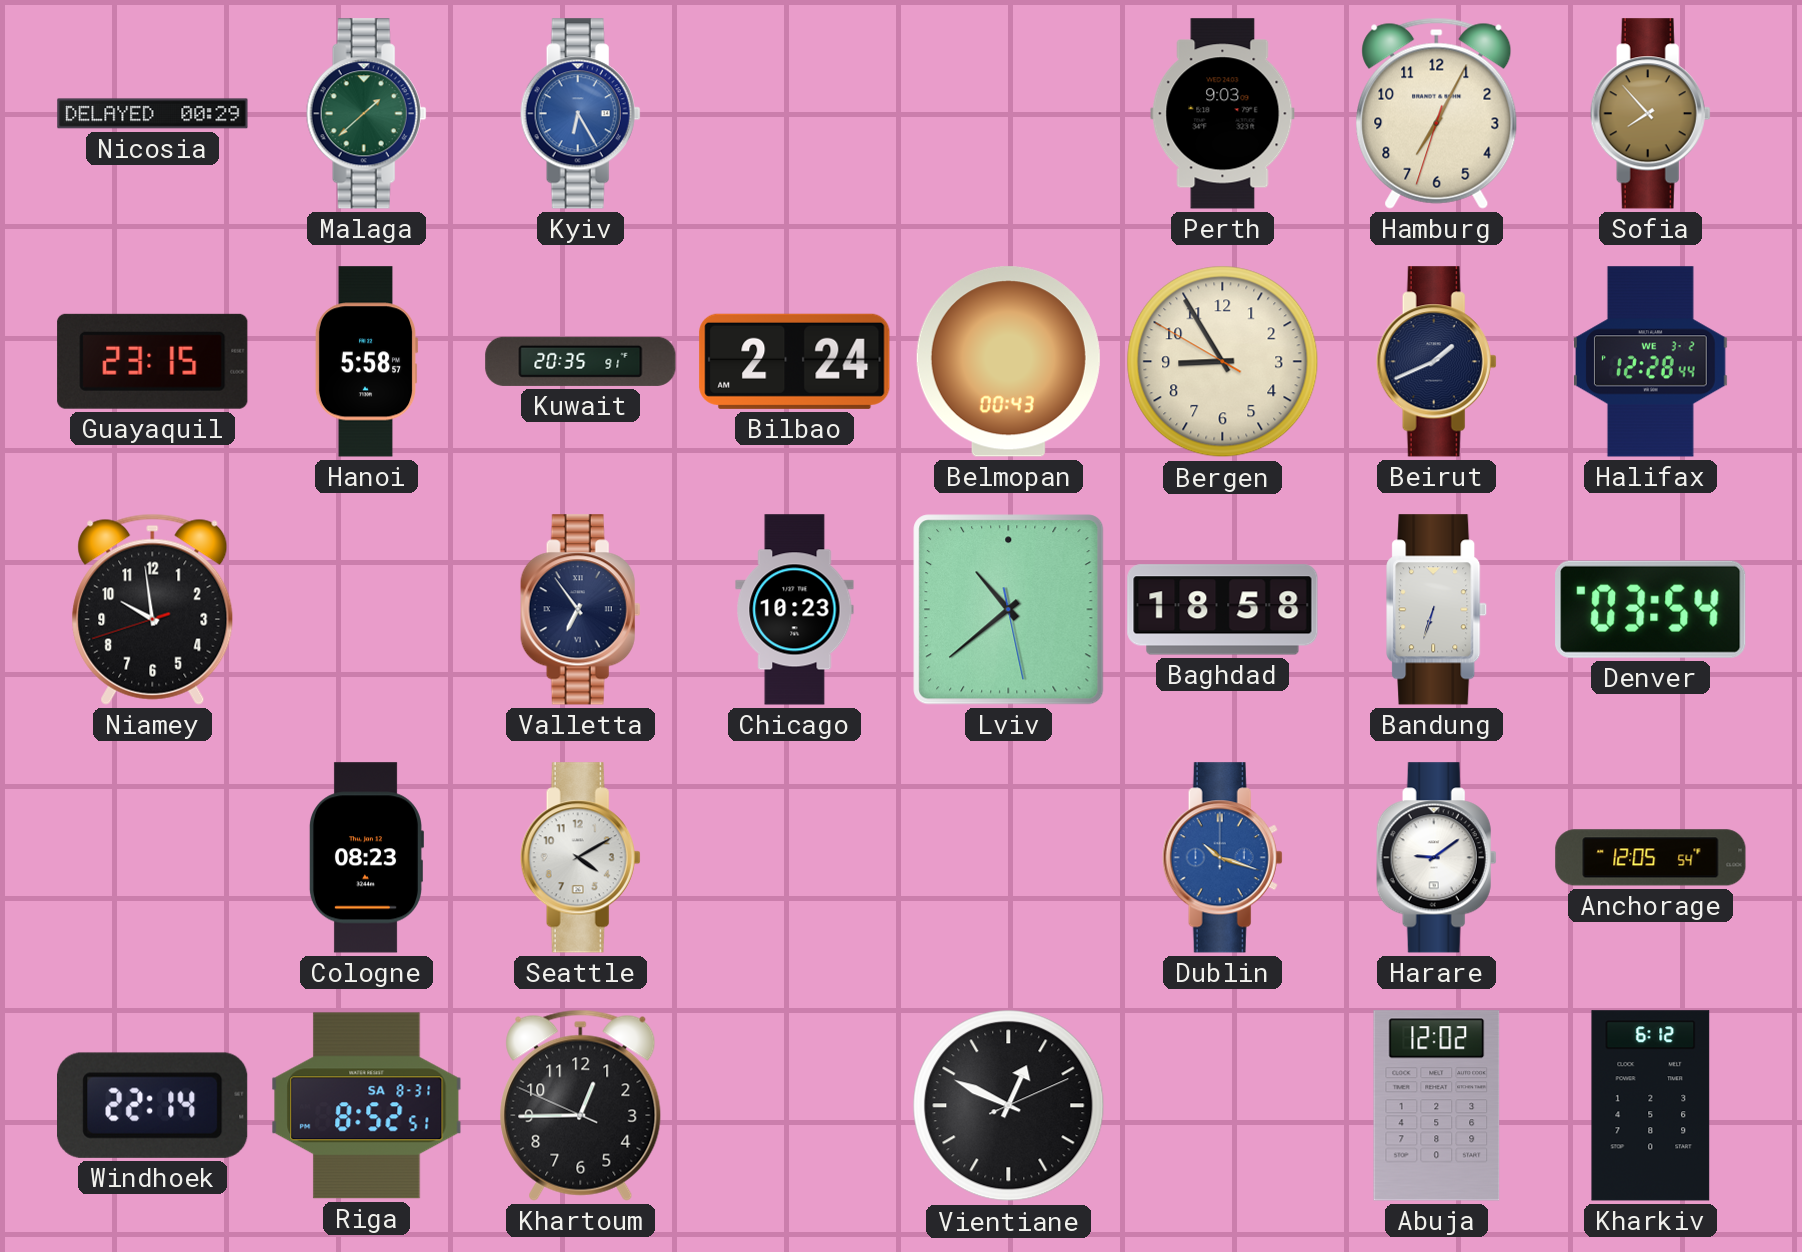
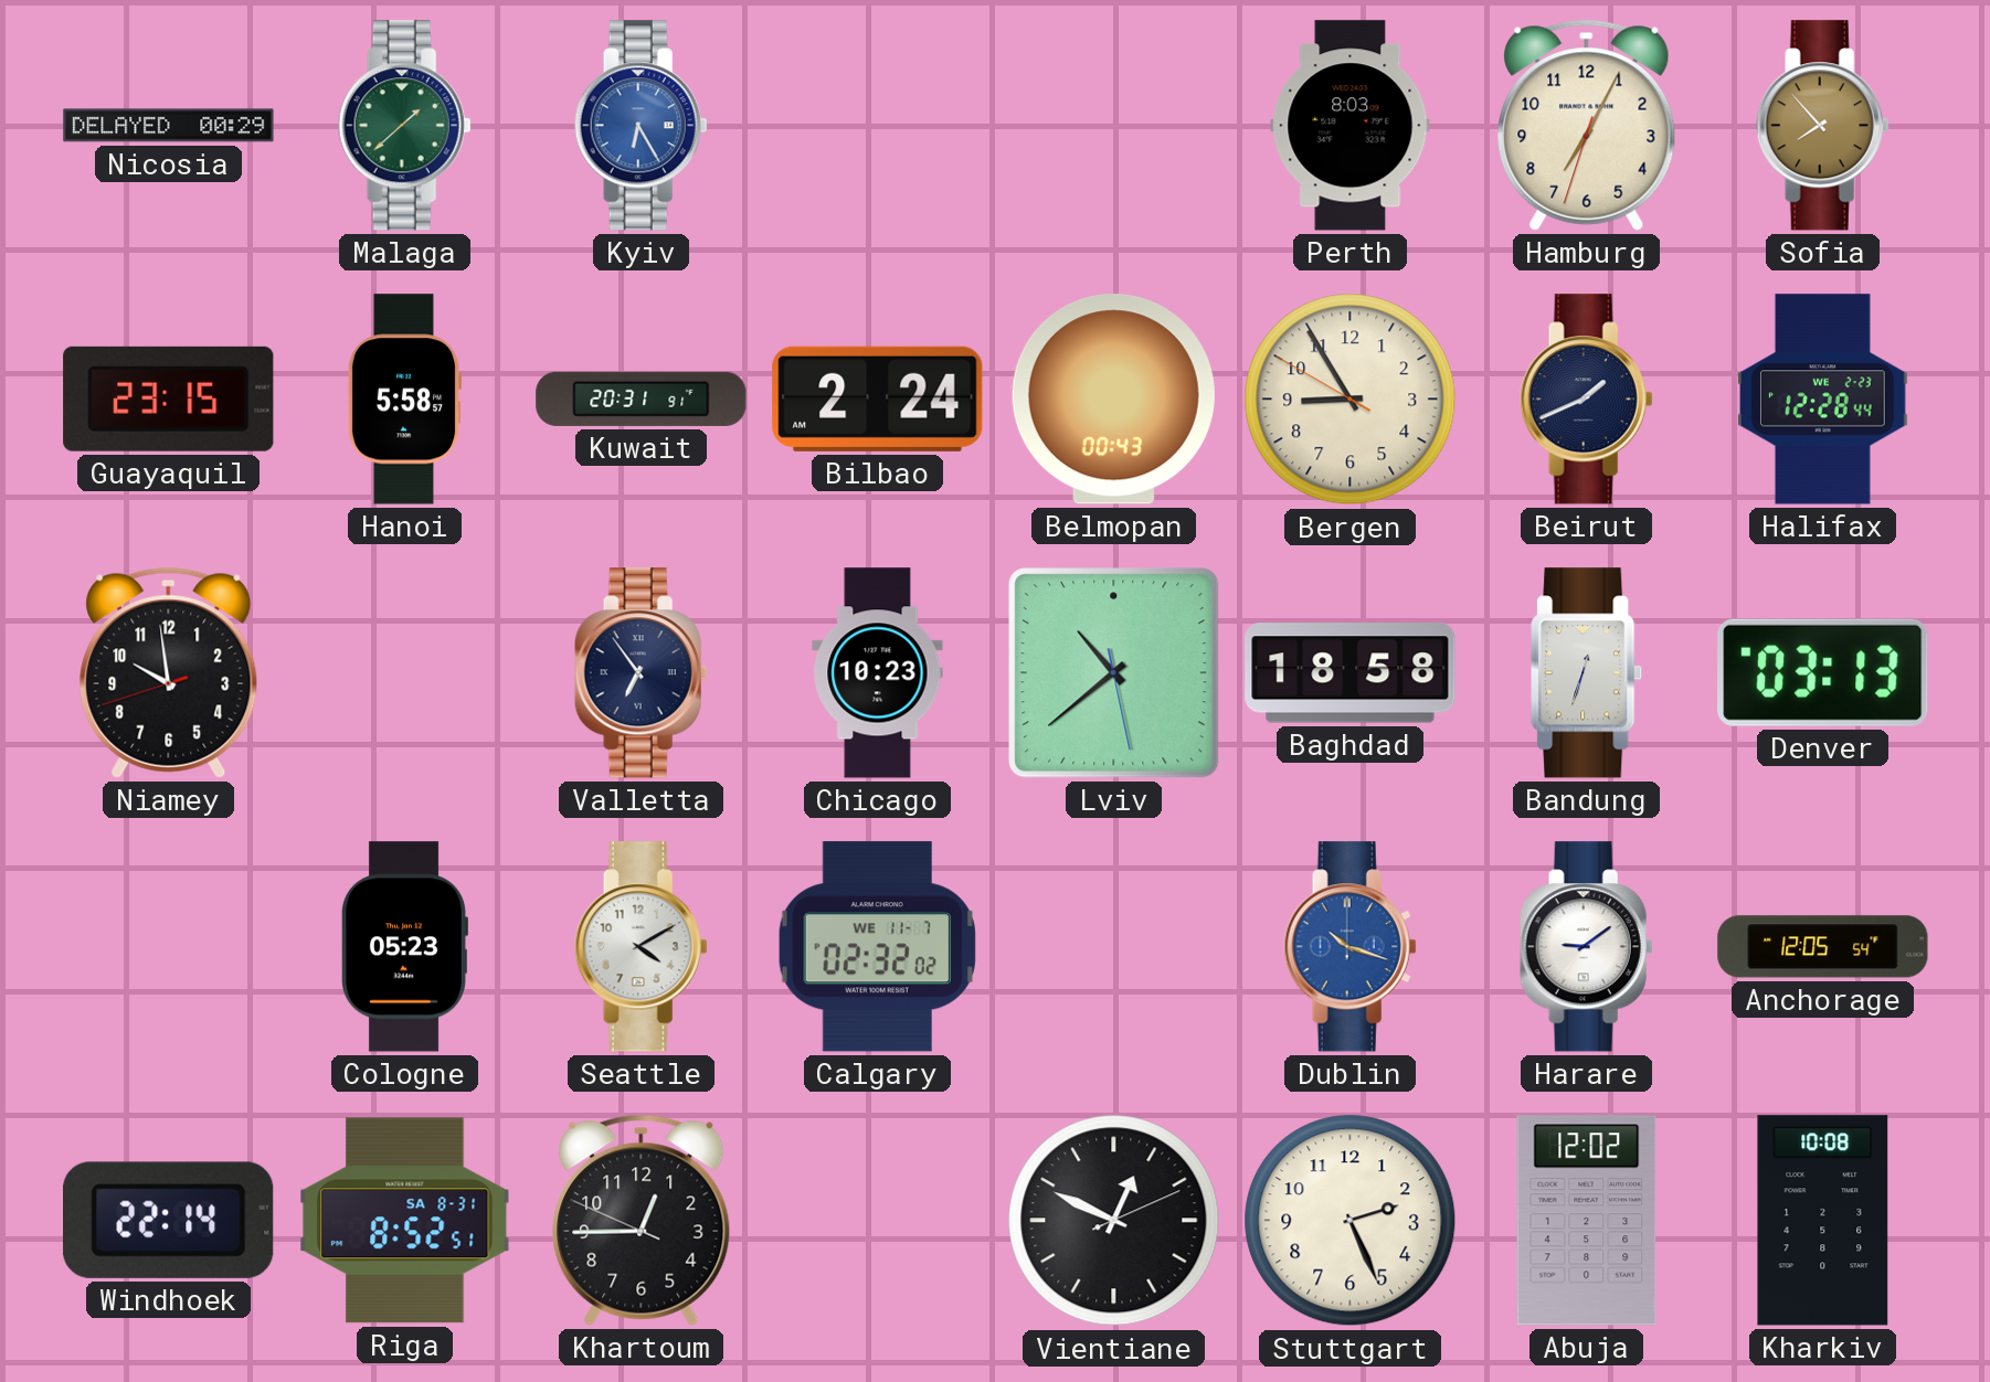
Perth: 9:03 -> 8:03
Kuwait: 20:35 -> 20:31
Halifax date: WE 3-2 -> WE 2-23
Bandung: 6:33 -> 12:33
Denver: 03:54 -> 03:13
Cologne: 08:23 -> 05:23
Calgary: none -> 02:32
Stuttgart: none -> 2:26
Kharkiv: 6:12 -> 10:08
